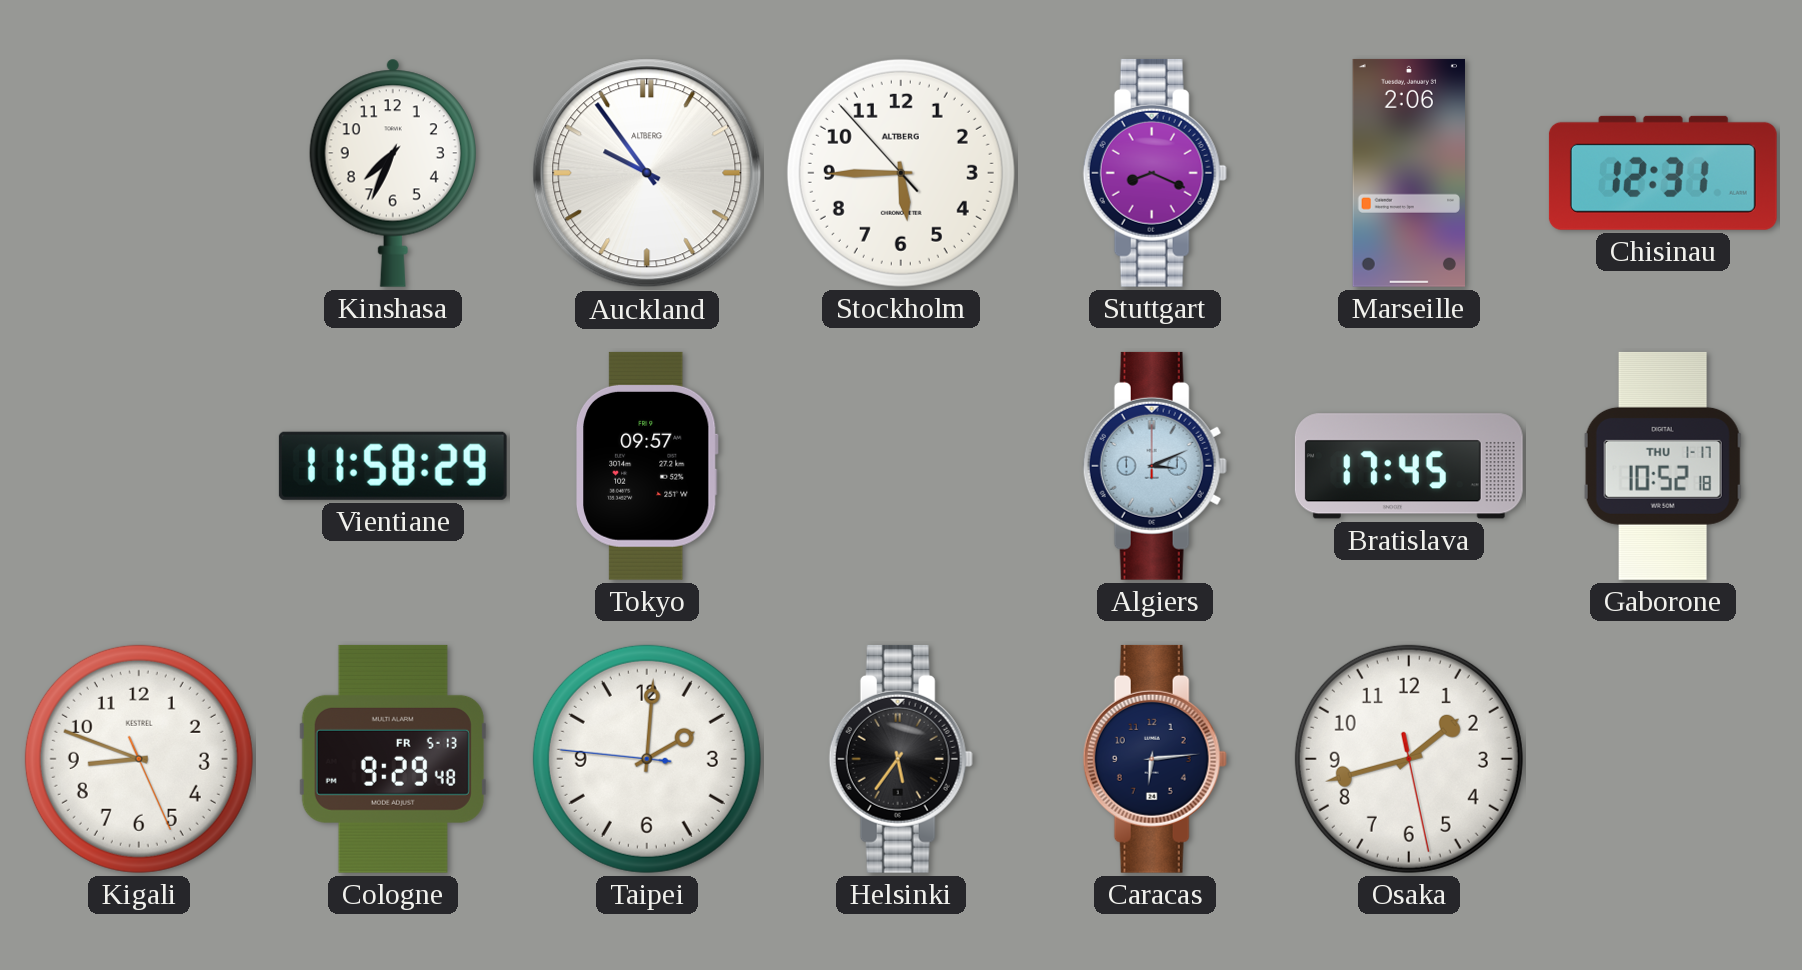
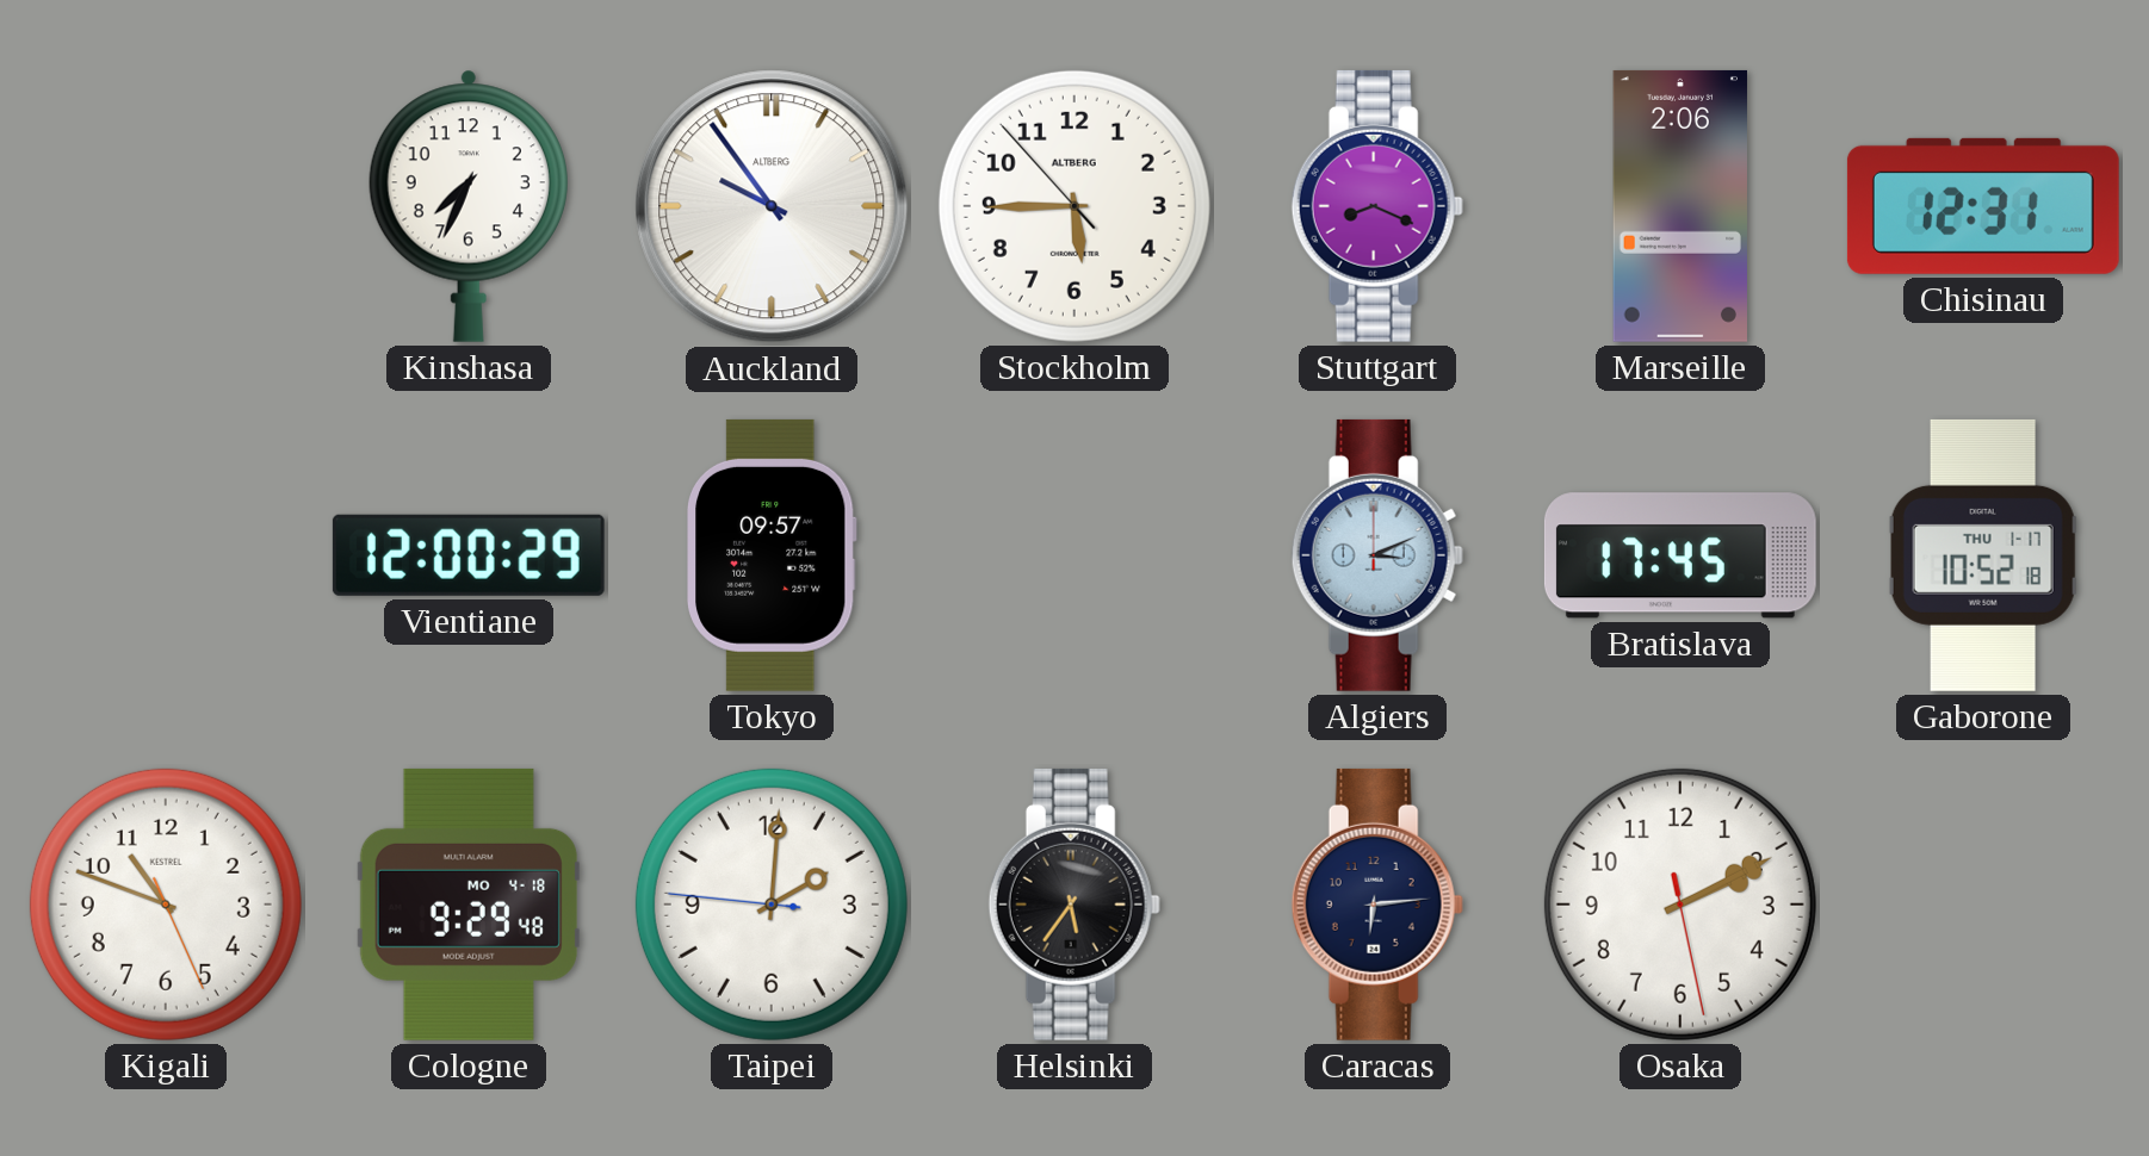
Vientiane: 11:58 -> 12:00
Kigali: 8:48 -> 10:48
Cologne date: FR 5-13 -> MO 4-18
Osaka: 1:42 -> 2:10
